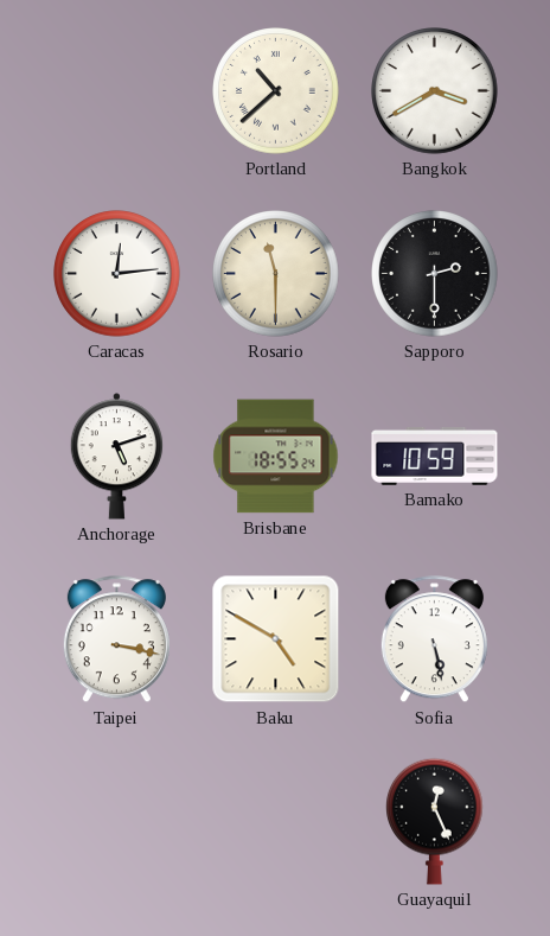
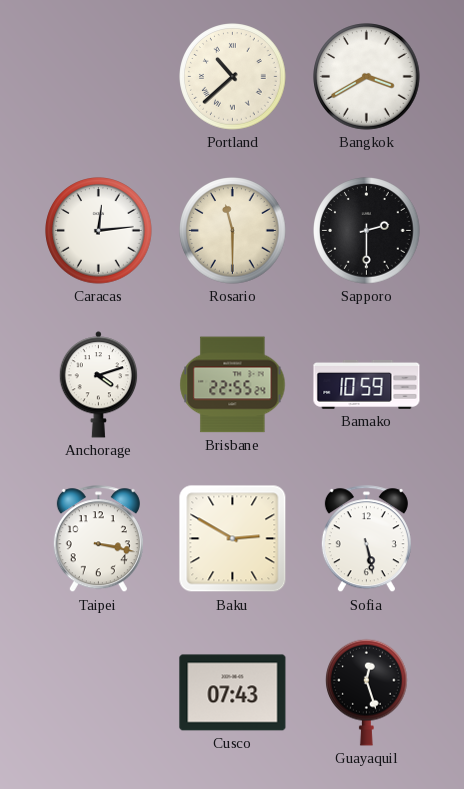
Anchorage: 5:12 -> 4:12
Brisbane: 18:55 -> 22:55
Baku: 4:50 -> 2:50
Cusco: none -> 07:43
Guayaquil: 12:26 -> 12:27
